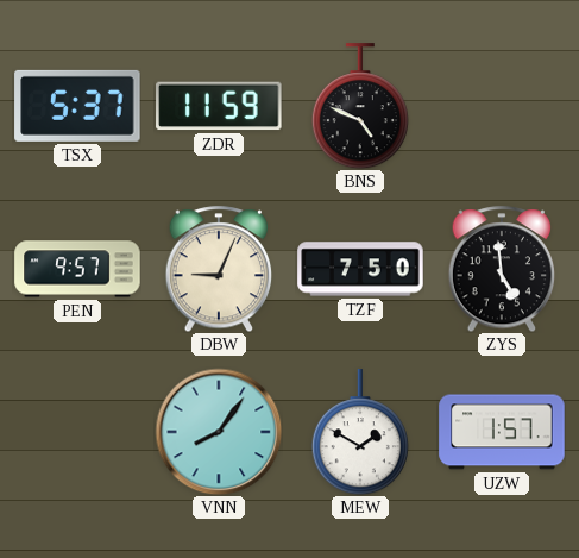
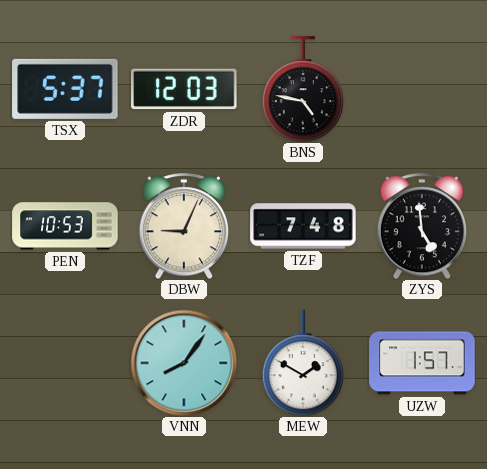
ZDR: 11:59 -> 12:03
BNS: 4:49 -> 4:47
PEN: 9:57 -> 10:53
TZF: 7:50 -> 7:48
